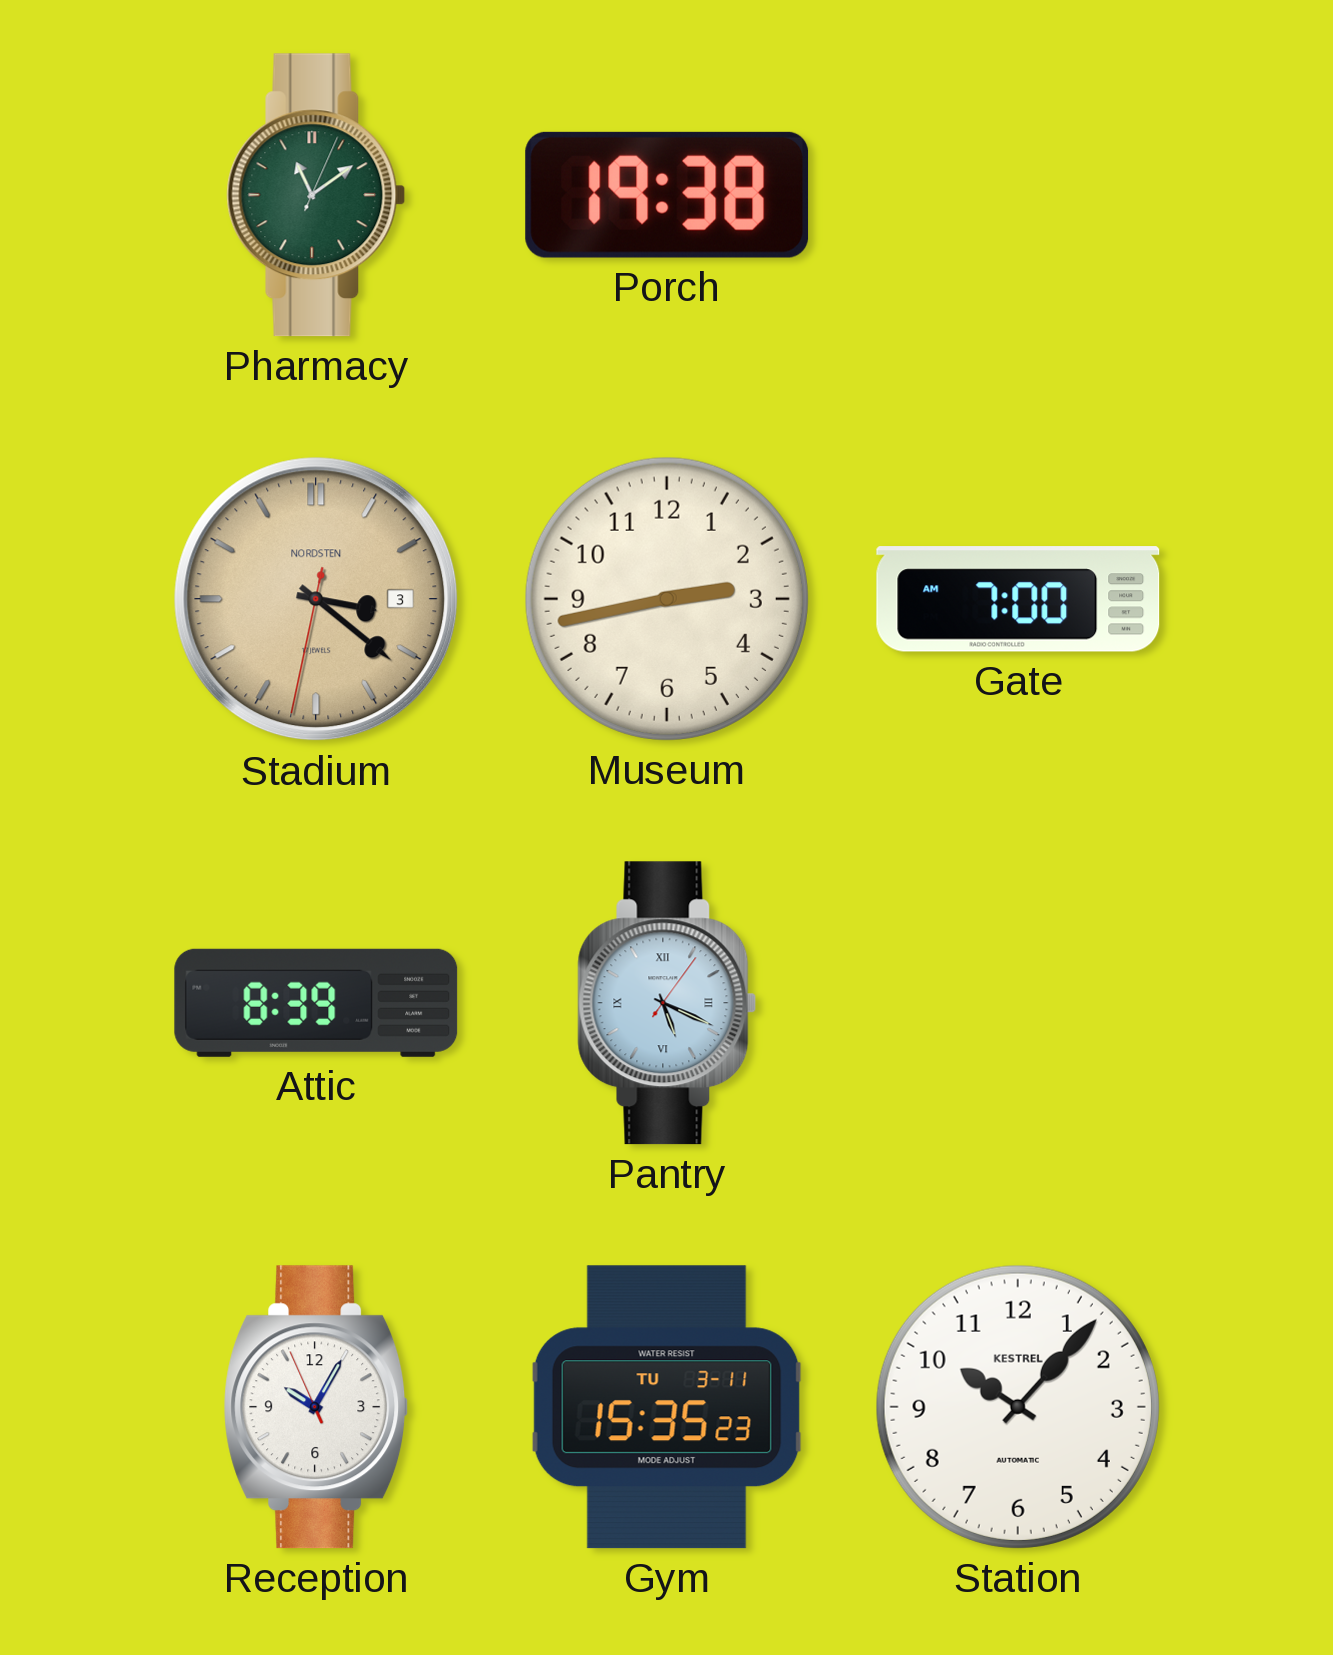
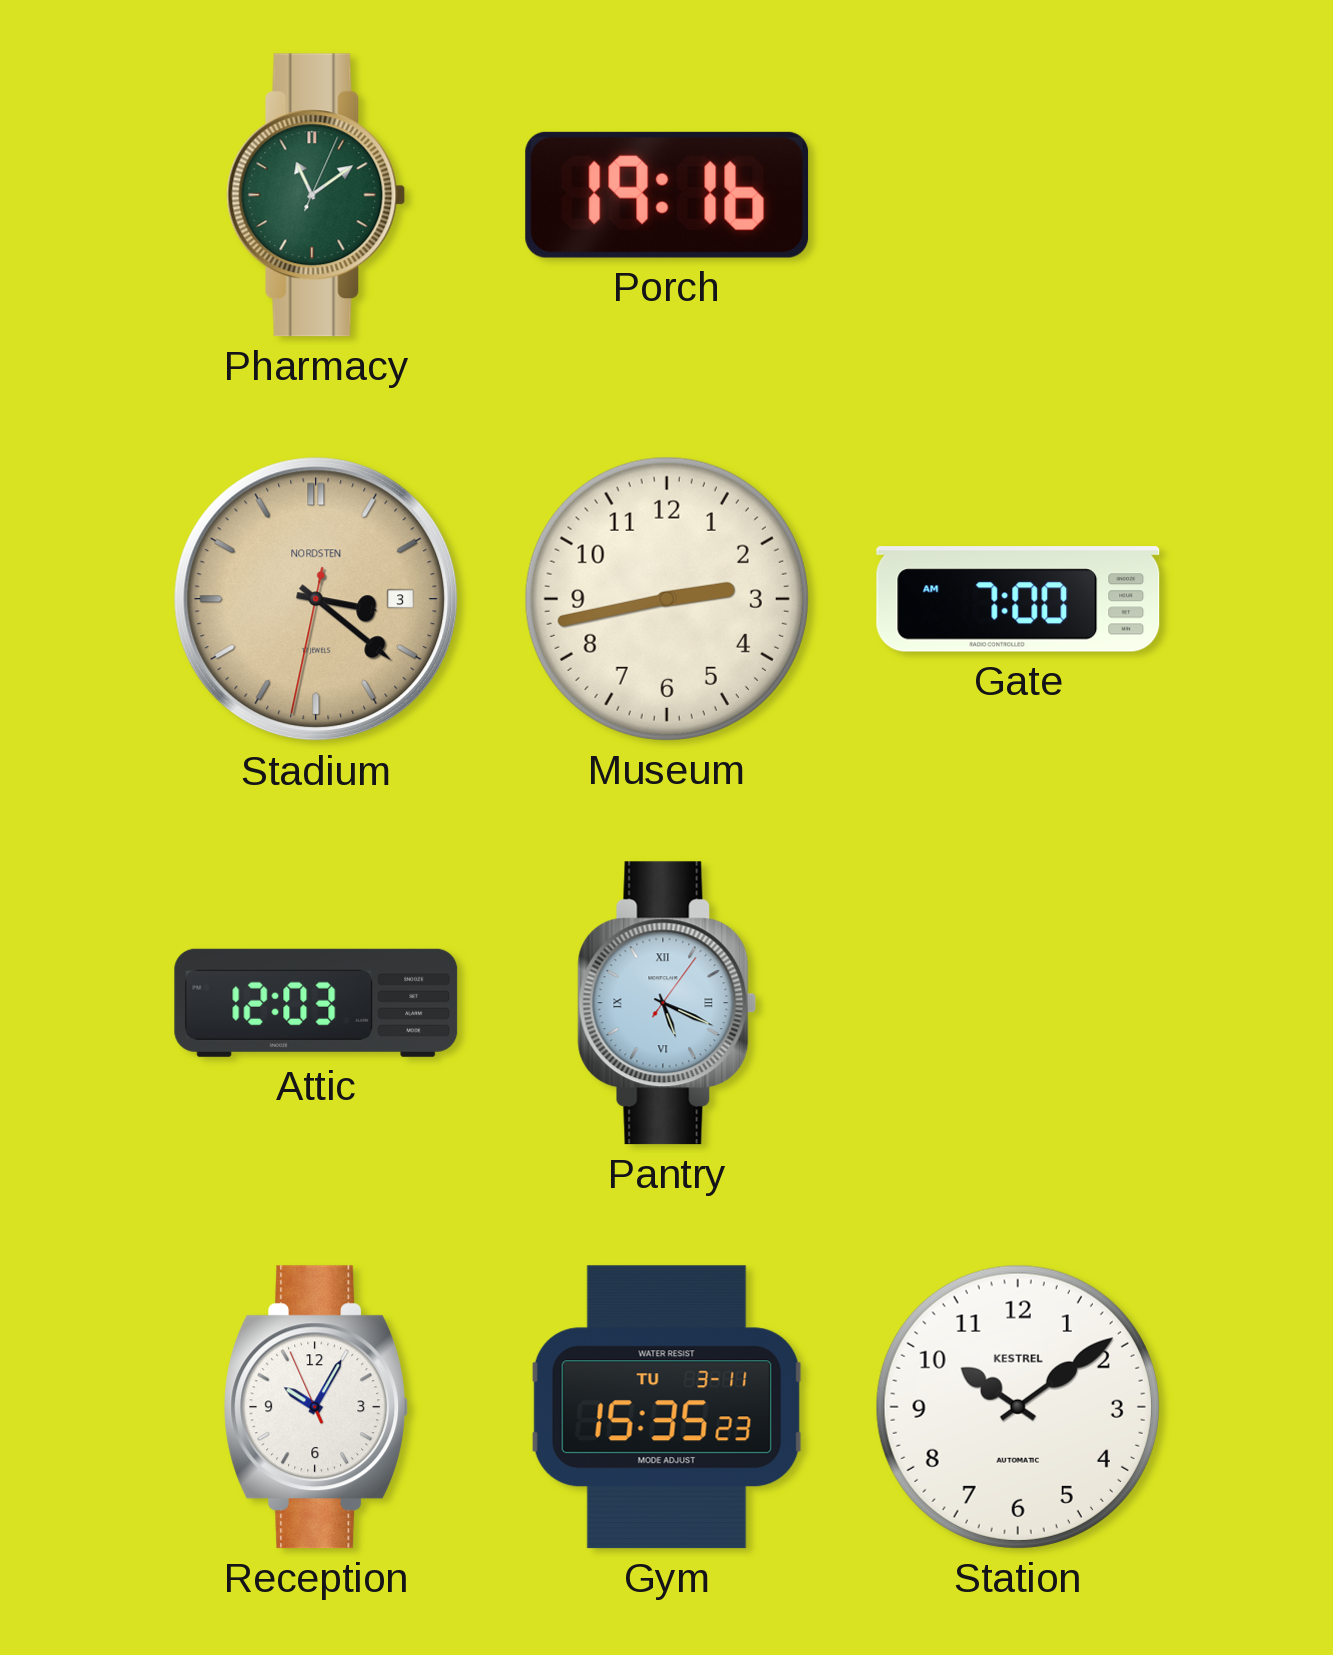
Porch: 19:38 -> 19:16
Attic: 8:39 -> 12:03
Station: 10:07 -> 10:09
